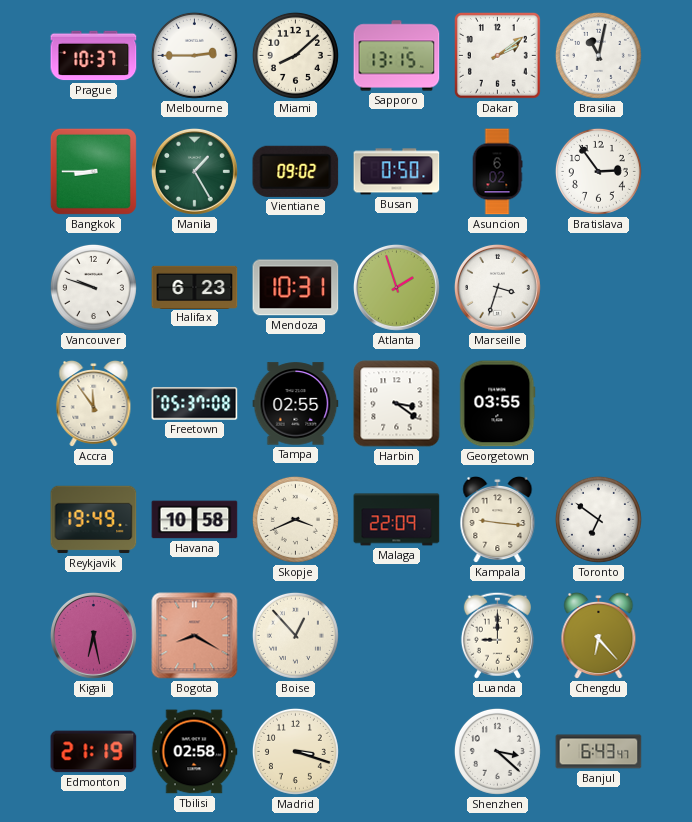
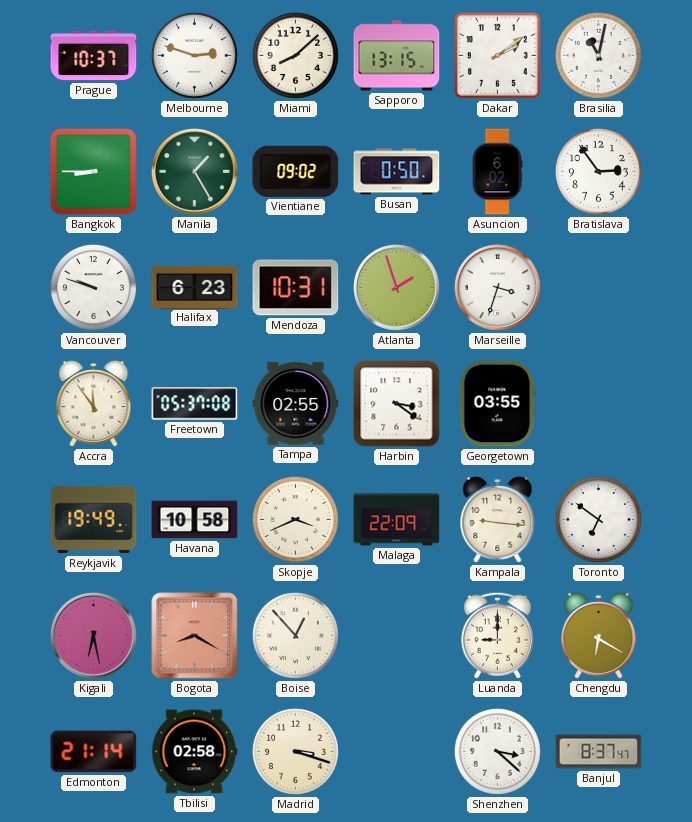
Melbourne: 2:45 -> 2:48
Chengdu: 6:23 -> 6:20
Edmonton: 21:19 -> 21:14
Banjul: 6:43 -> 8:37
